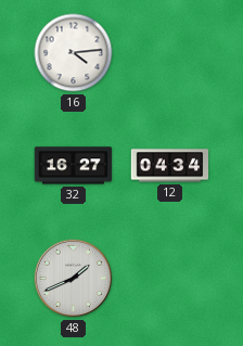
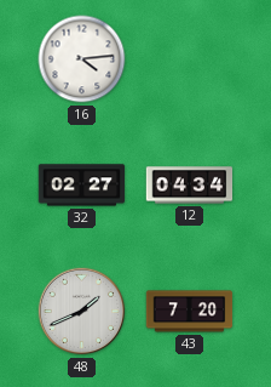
32: 16:27 -> 02:27
43: none -> 7:20
